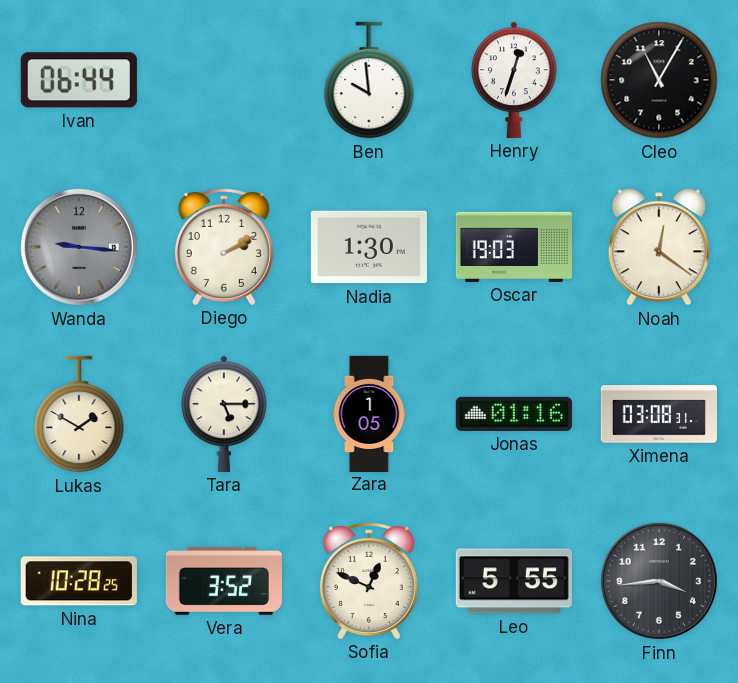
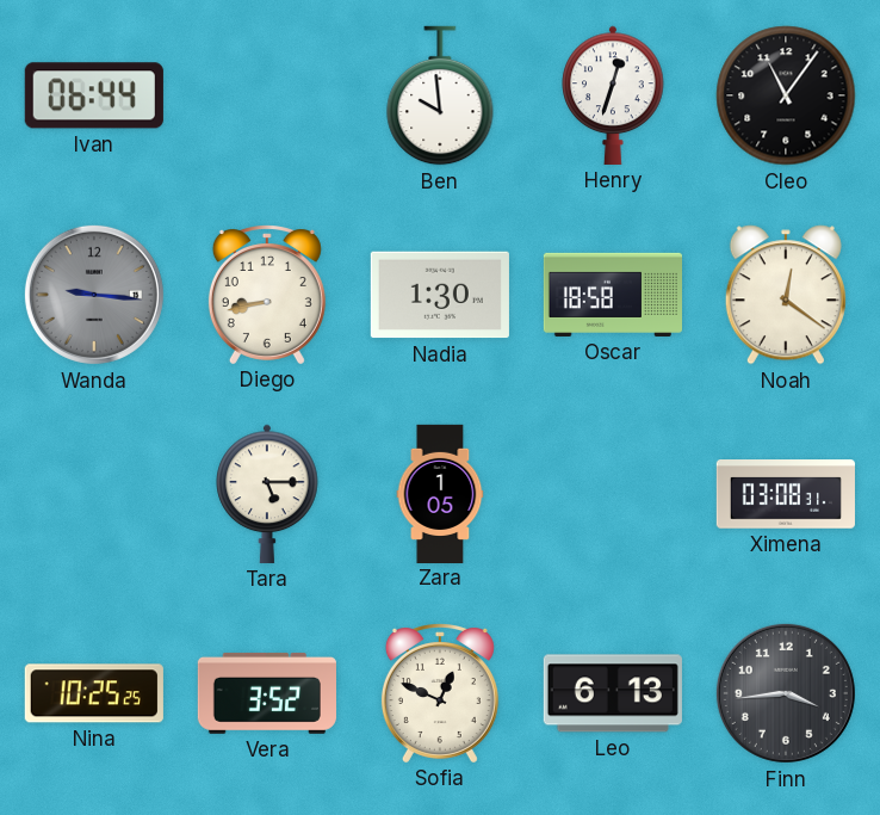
Cleo: 11:05 -> 11:06
Diego: 2:10 -> 8:43
Oscar: 19:03 -> 18:58
Lukas: 1:50 -> none
Jonas: 01:16 -> none
Nina: 10:28 -> 10:25
Leo: 5:55 -> 6:13
